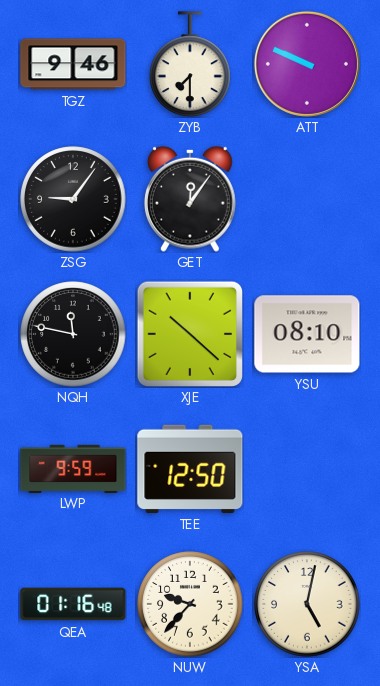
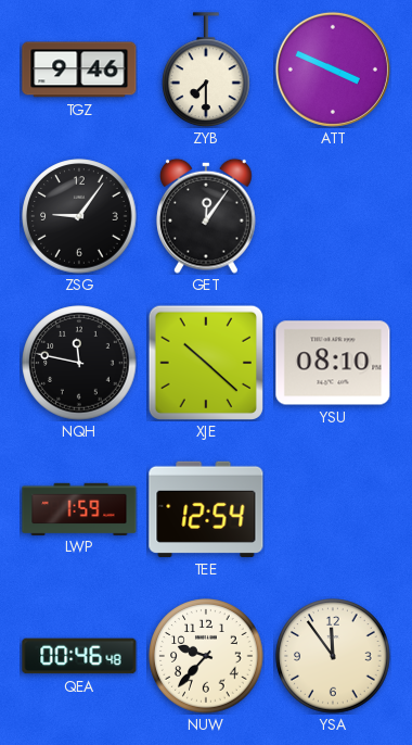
ATT: 9:49 -> 3:49
LWP: 9:59 -> 1:59
TEE: 12:50 -> 12:54
QEA: 01:16 -> 00:46
YSA: 5:02 -> 11:54
